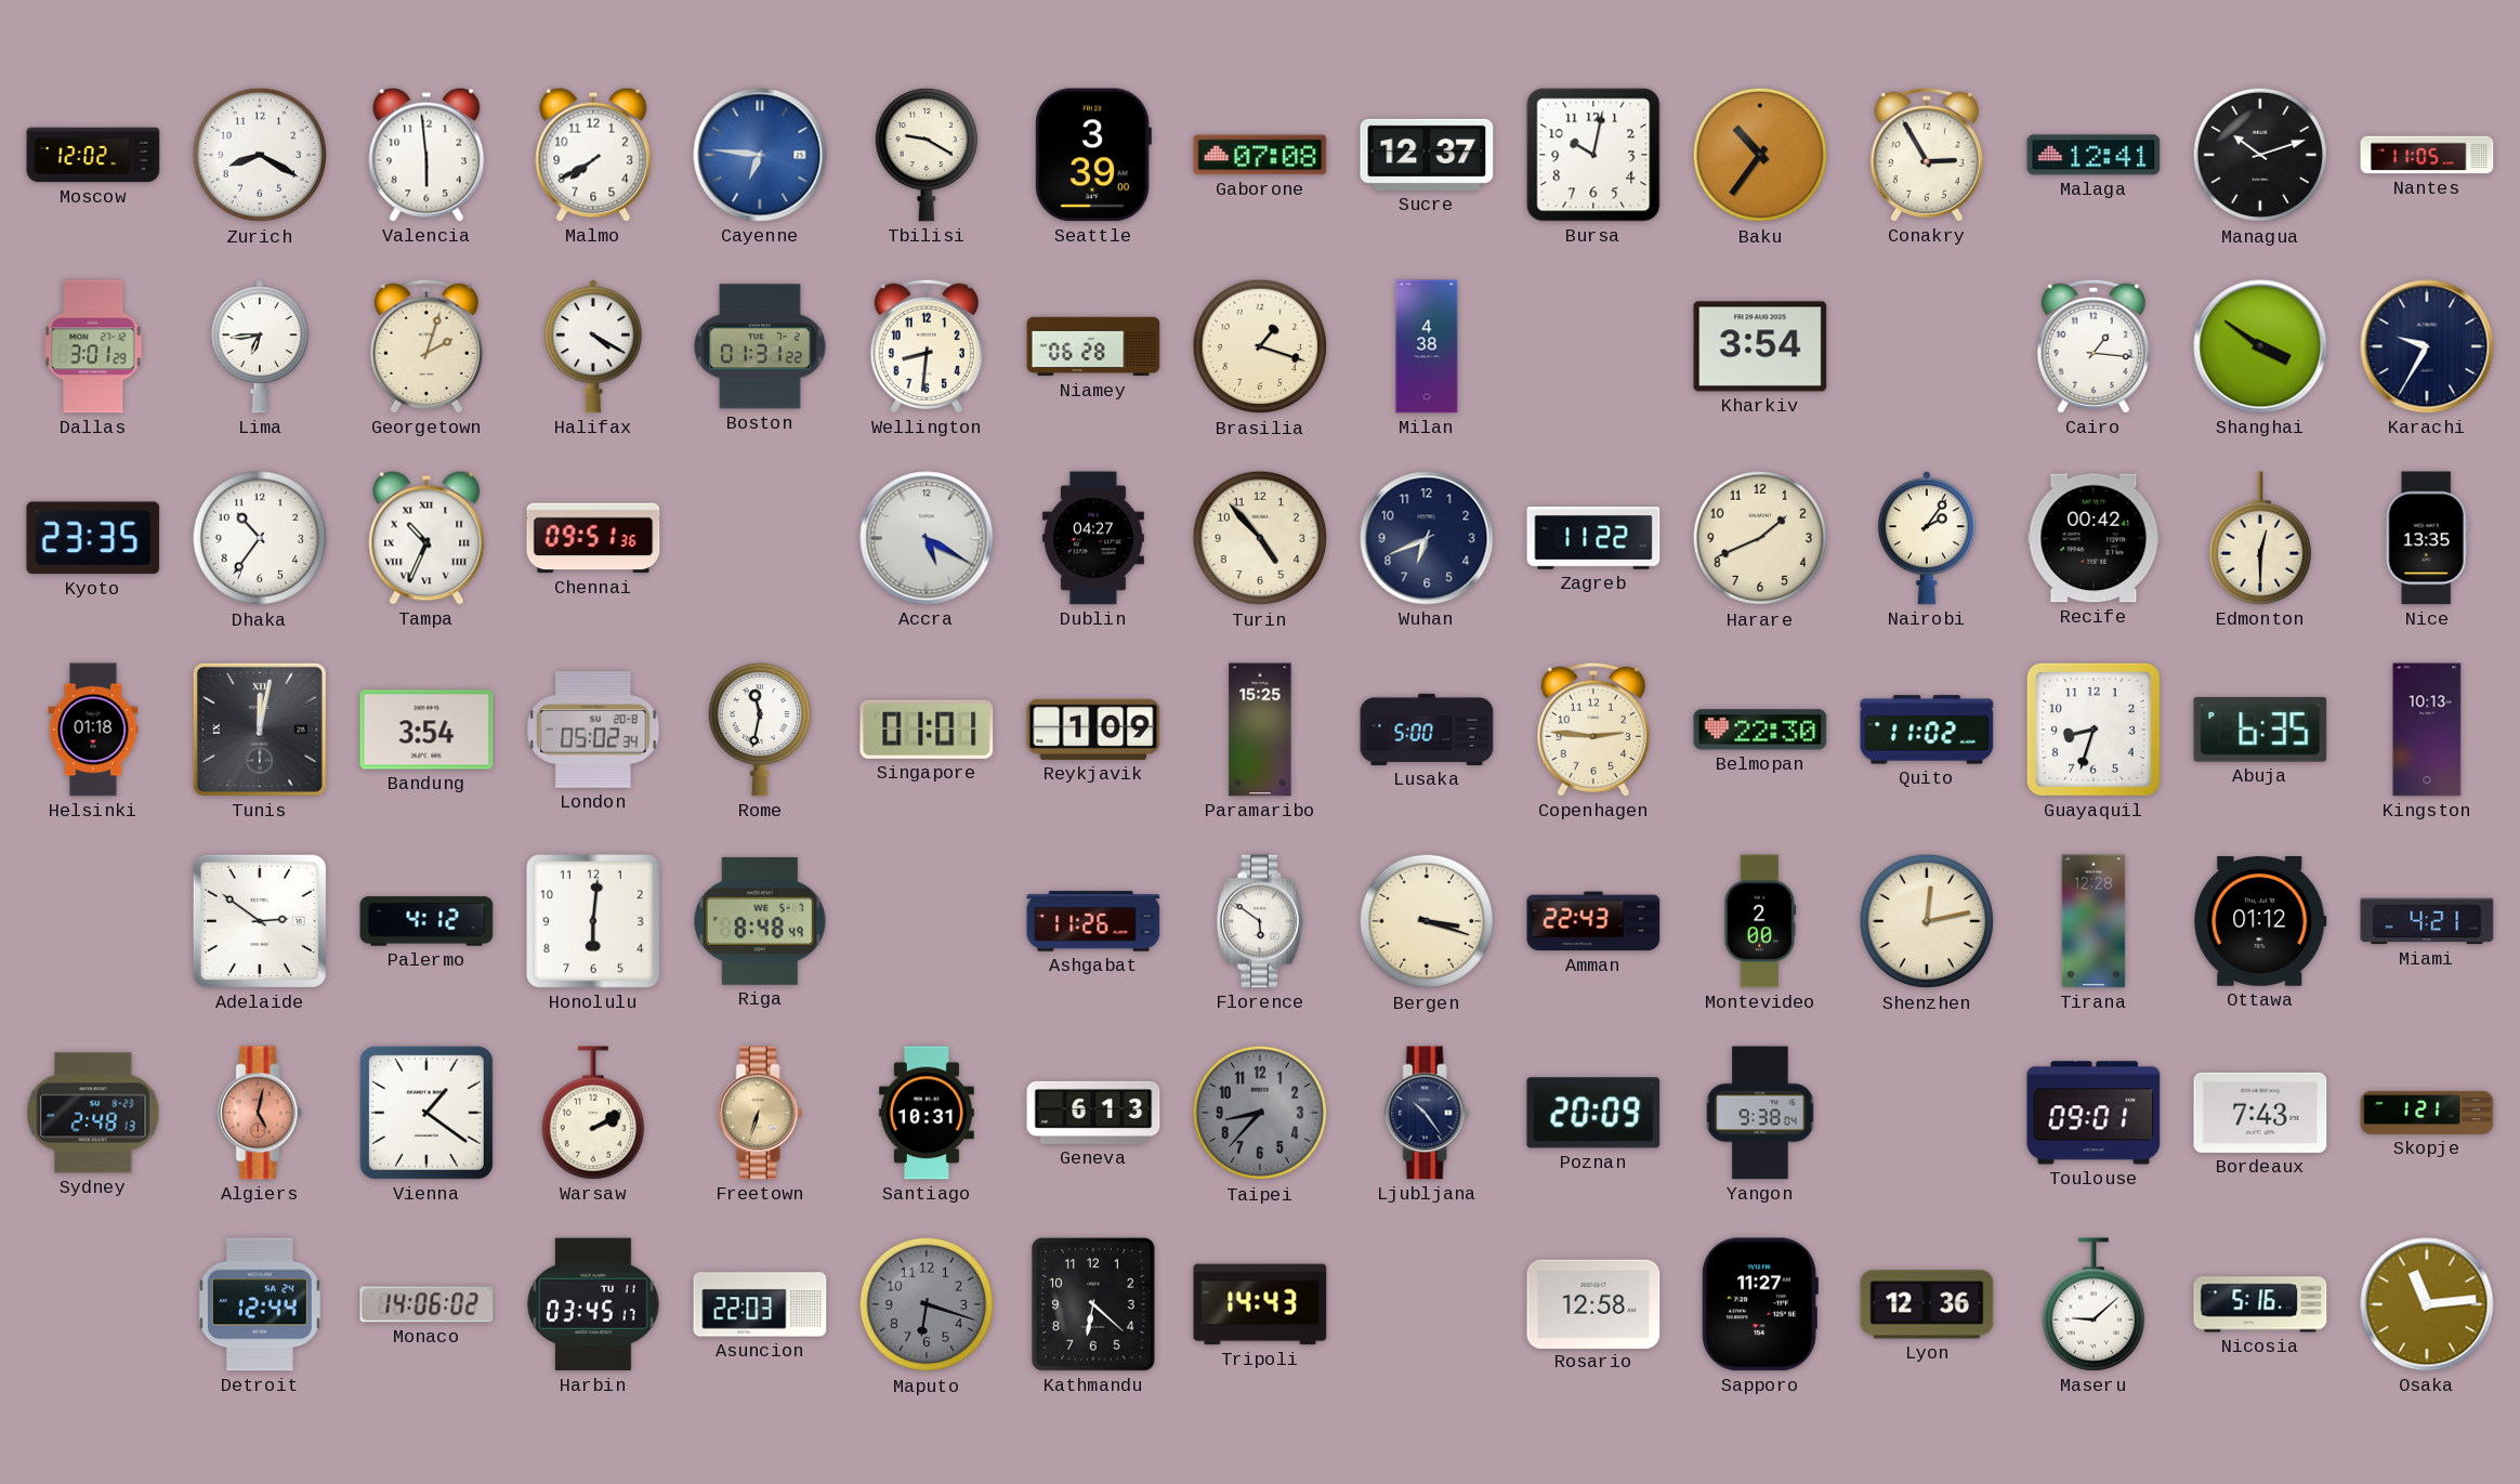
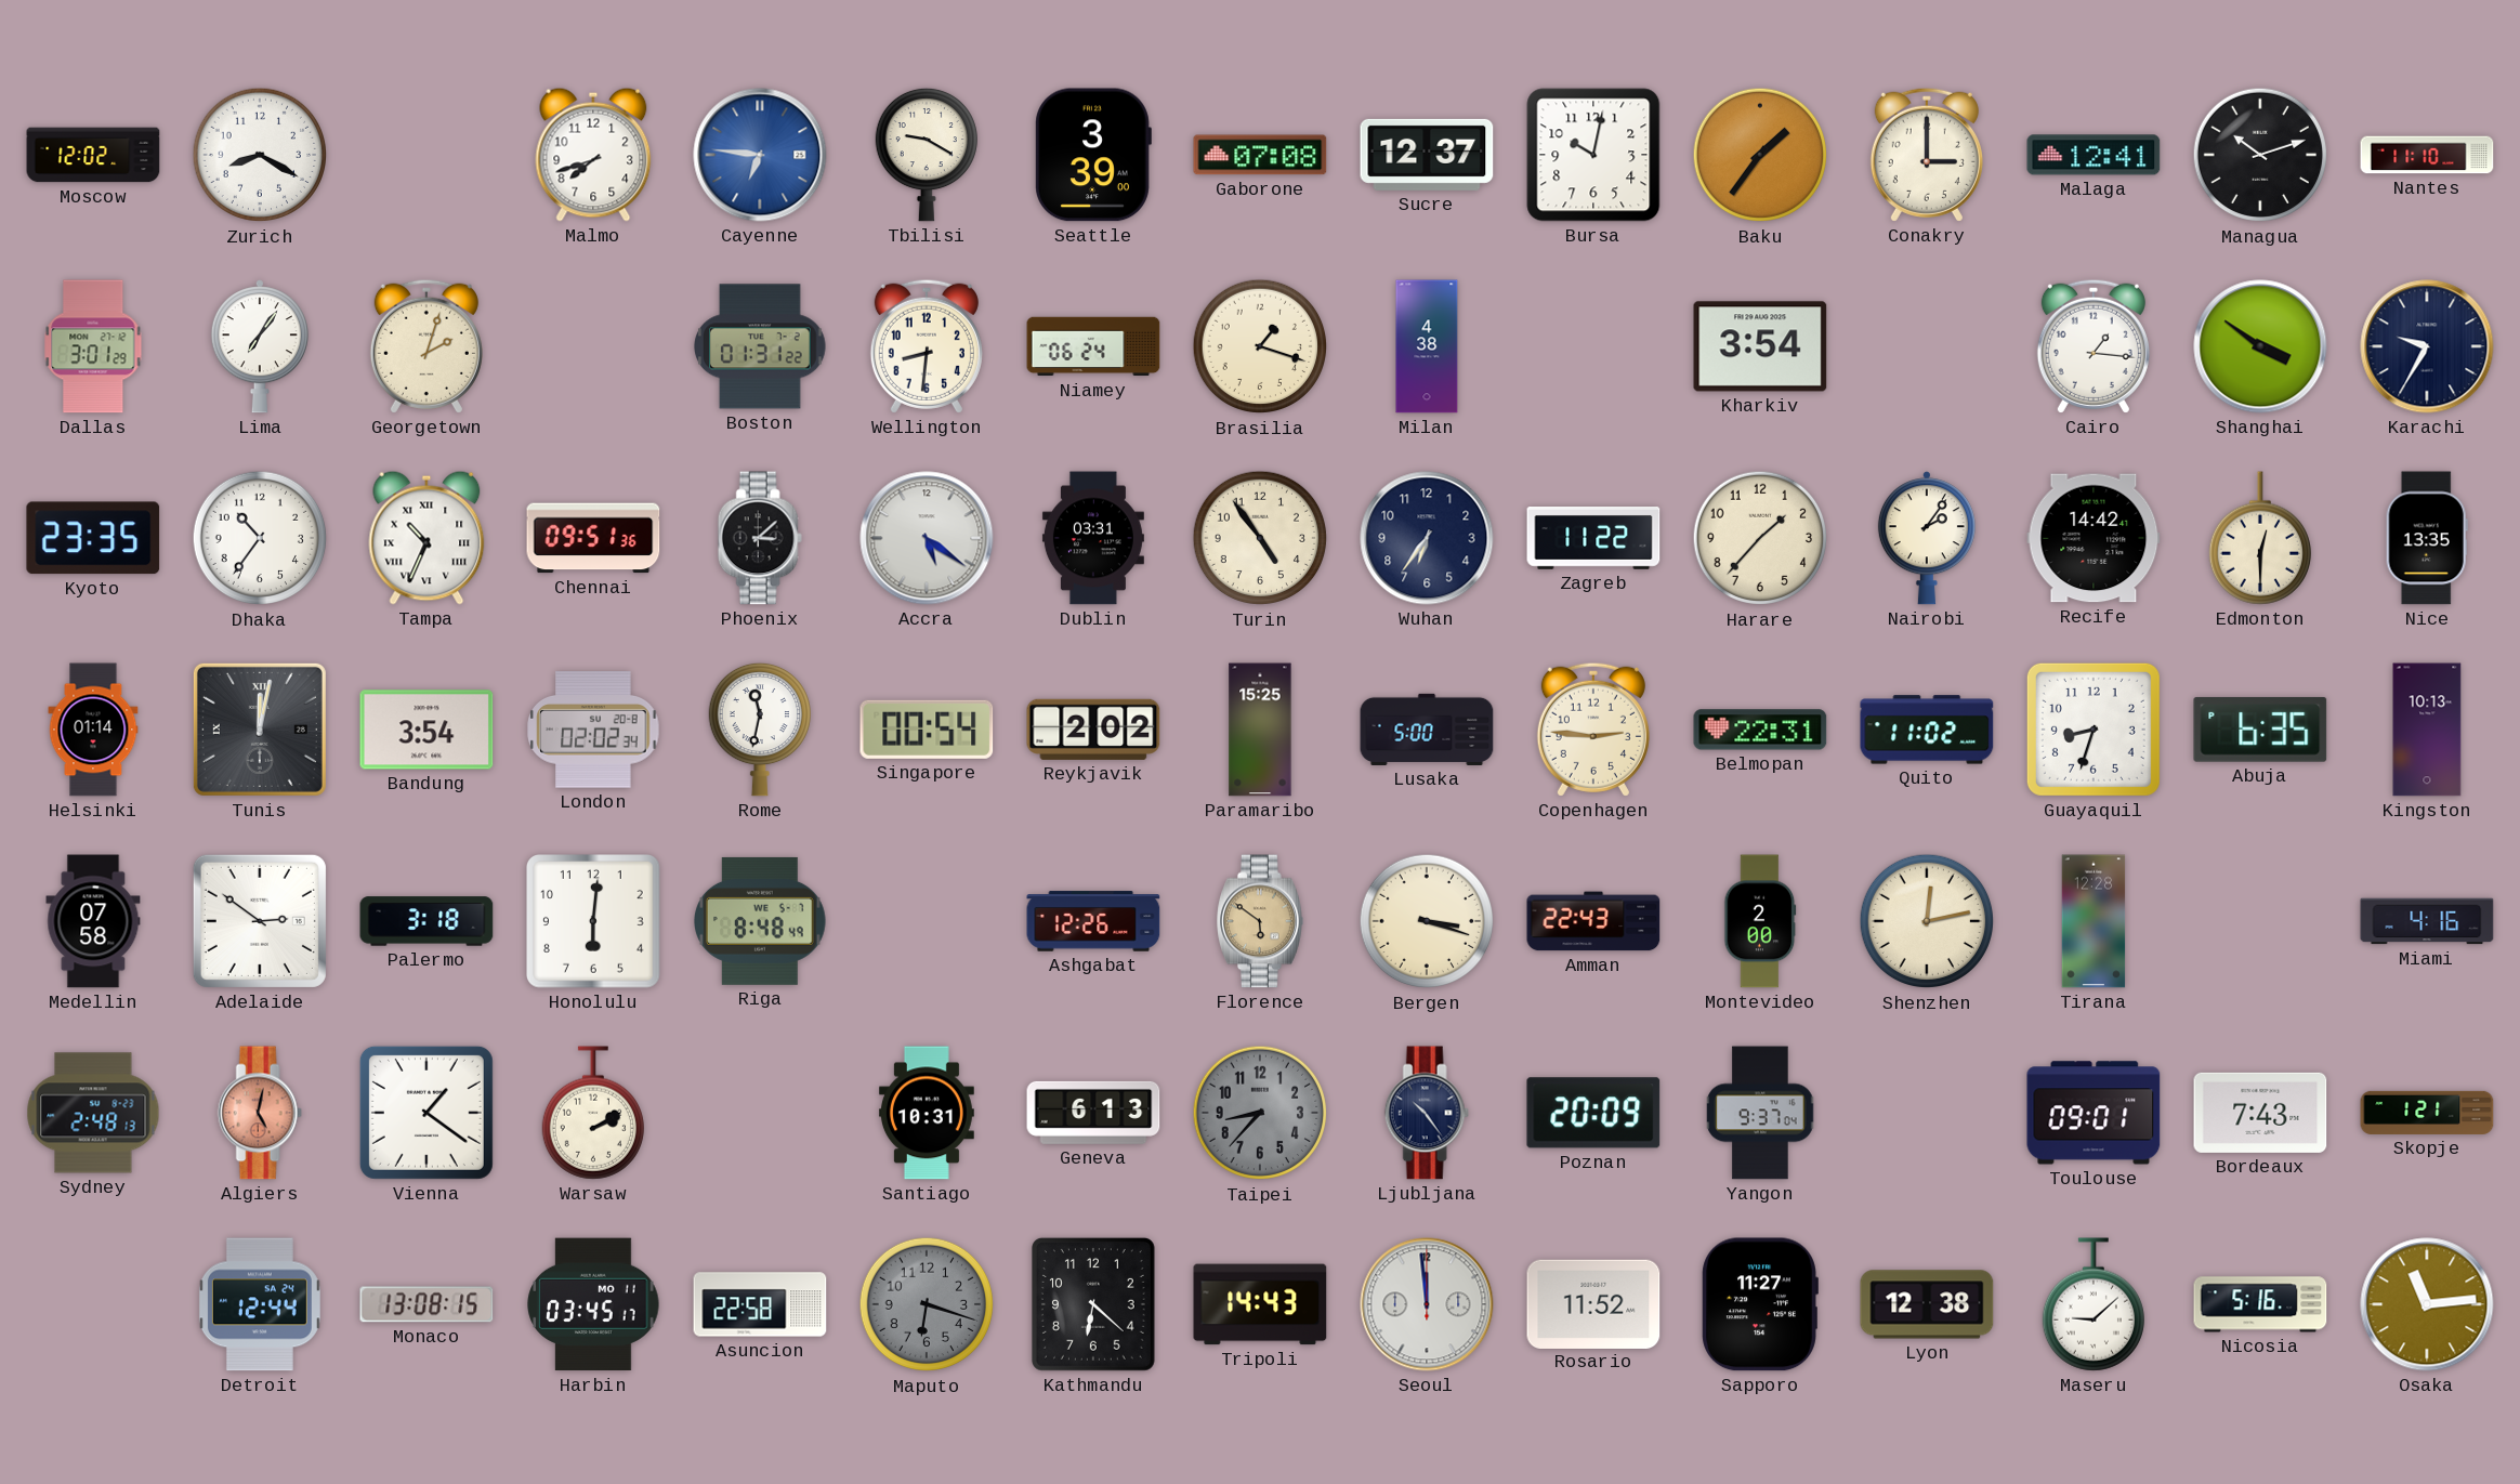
Valencia: 5:59 -> none
Malmo: 7:40 -> 7:42
Baku: 10:36 -> 1:36
Conakry: 2:55 -> 3:00
Nantes: 11:05 -> 11:10
Lima: 6:44 -> 7:06
Halifax: 4:20 -> none
Niamey: 06:28 -> 06:24
Phoenix: none -> 3:08
Accra: 5:20 -> 5:21
Dublin: 04:27 -> 03:31
Turin: 4:53 -> 4:54
Wuhan: 6:41 -> 6:36
Harare: 1:41 -> 1:37
Recife: 00:42 -> 14:42
Helsinki: 01:18 -> 01:14
London: 05:02 -> 02:02
Singapore: 01:01 -> 00:54
Reykjavik: 1:09 -> 2:02
Belmopan: 22:30 -> 22:31
Medellin: none -> 07:58
Palermo: 4:12 -> 3:18
Ashgabat: 11:26 -> 12:26
Florence dial: white -> champagne
Ottawa: 01:12 -> none
Miami: 4:21 -> 4:16
Freetown: 6:33 -> none
Yangon: 9:38 -> 9:37
Monaco: 14:06 -> 13:08
Harbin date: TU 11 -> MO 11
Asuncion: 22:03 -> 22:58
Seoul: none -> 11:59
Rosario: 12:58 -> 11:52
Lyon: 12:36 -> 12:38
